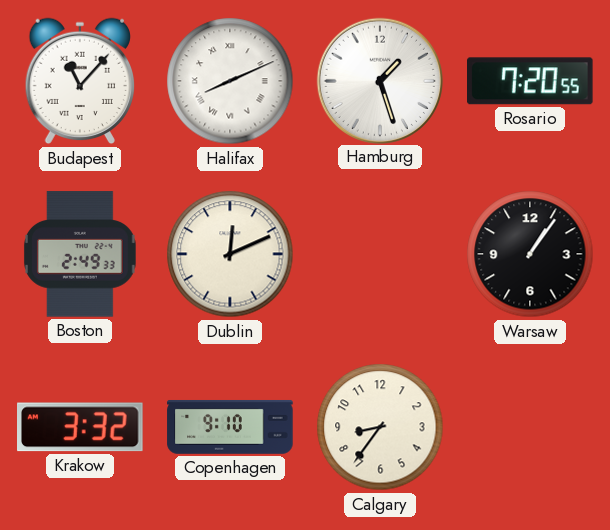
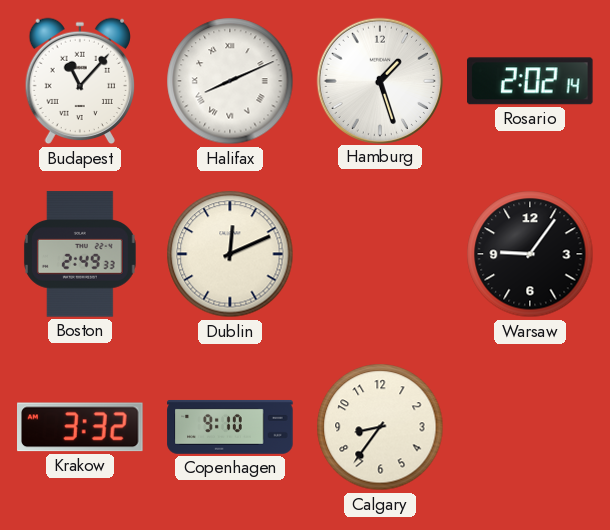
Rosario: 7:20 -> 2:02
Warsaw: 1:06 -> 9:06
